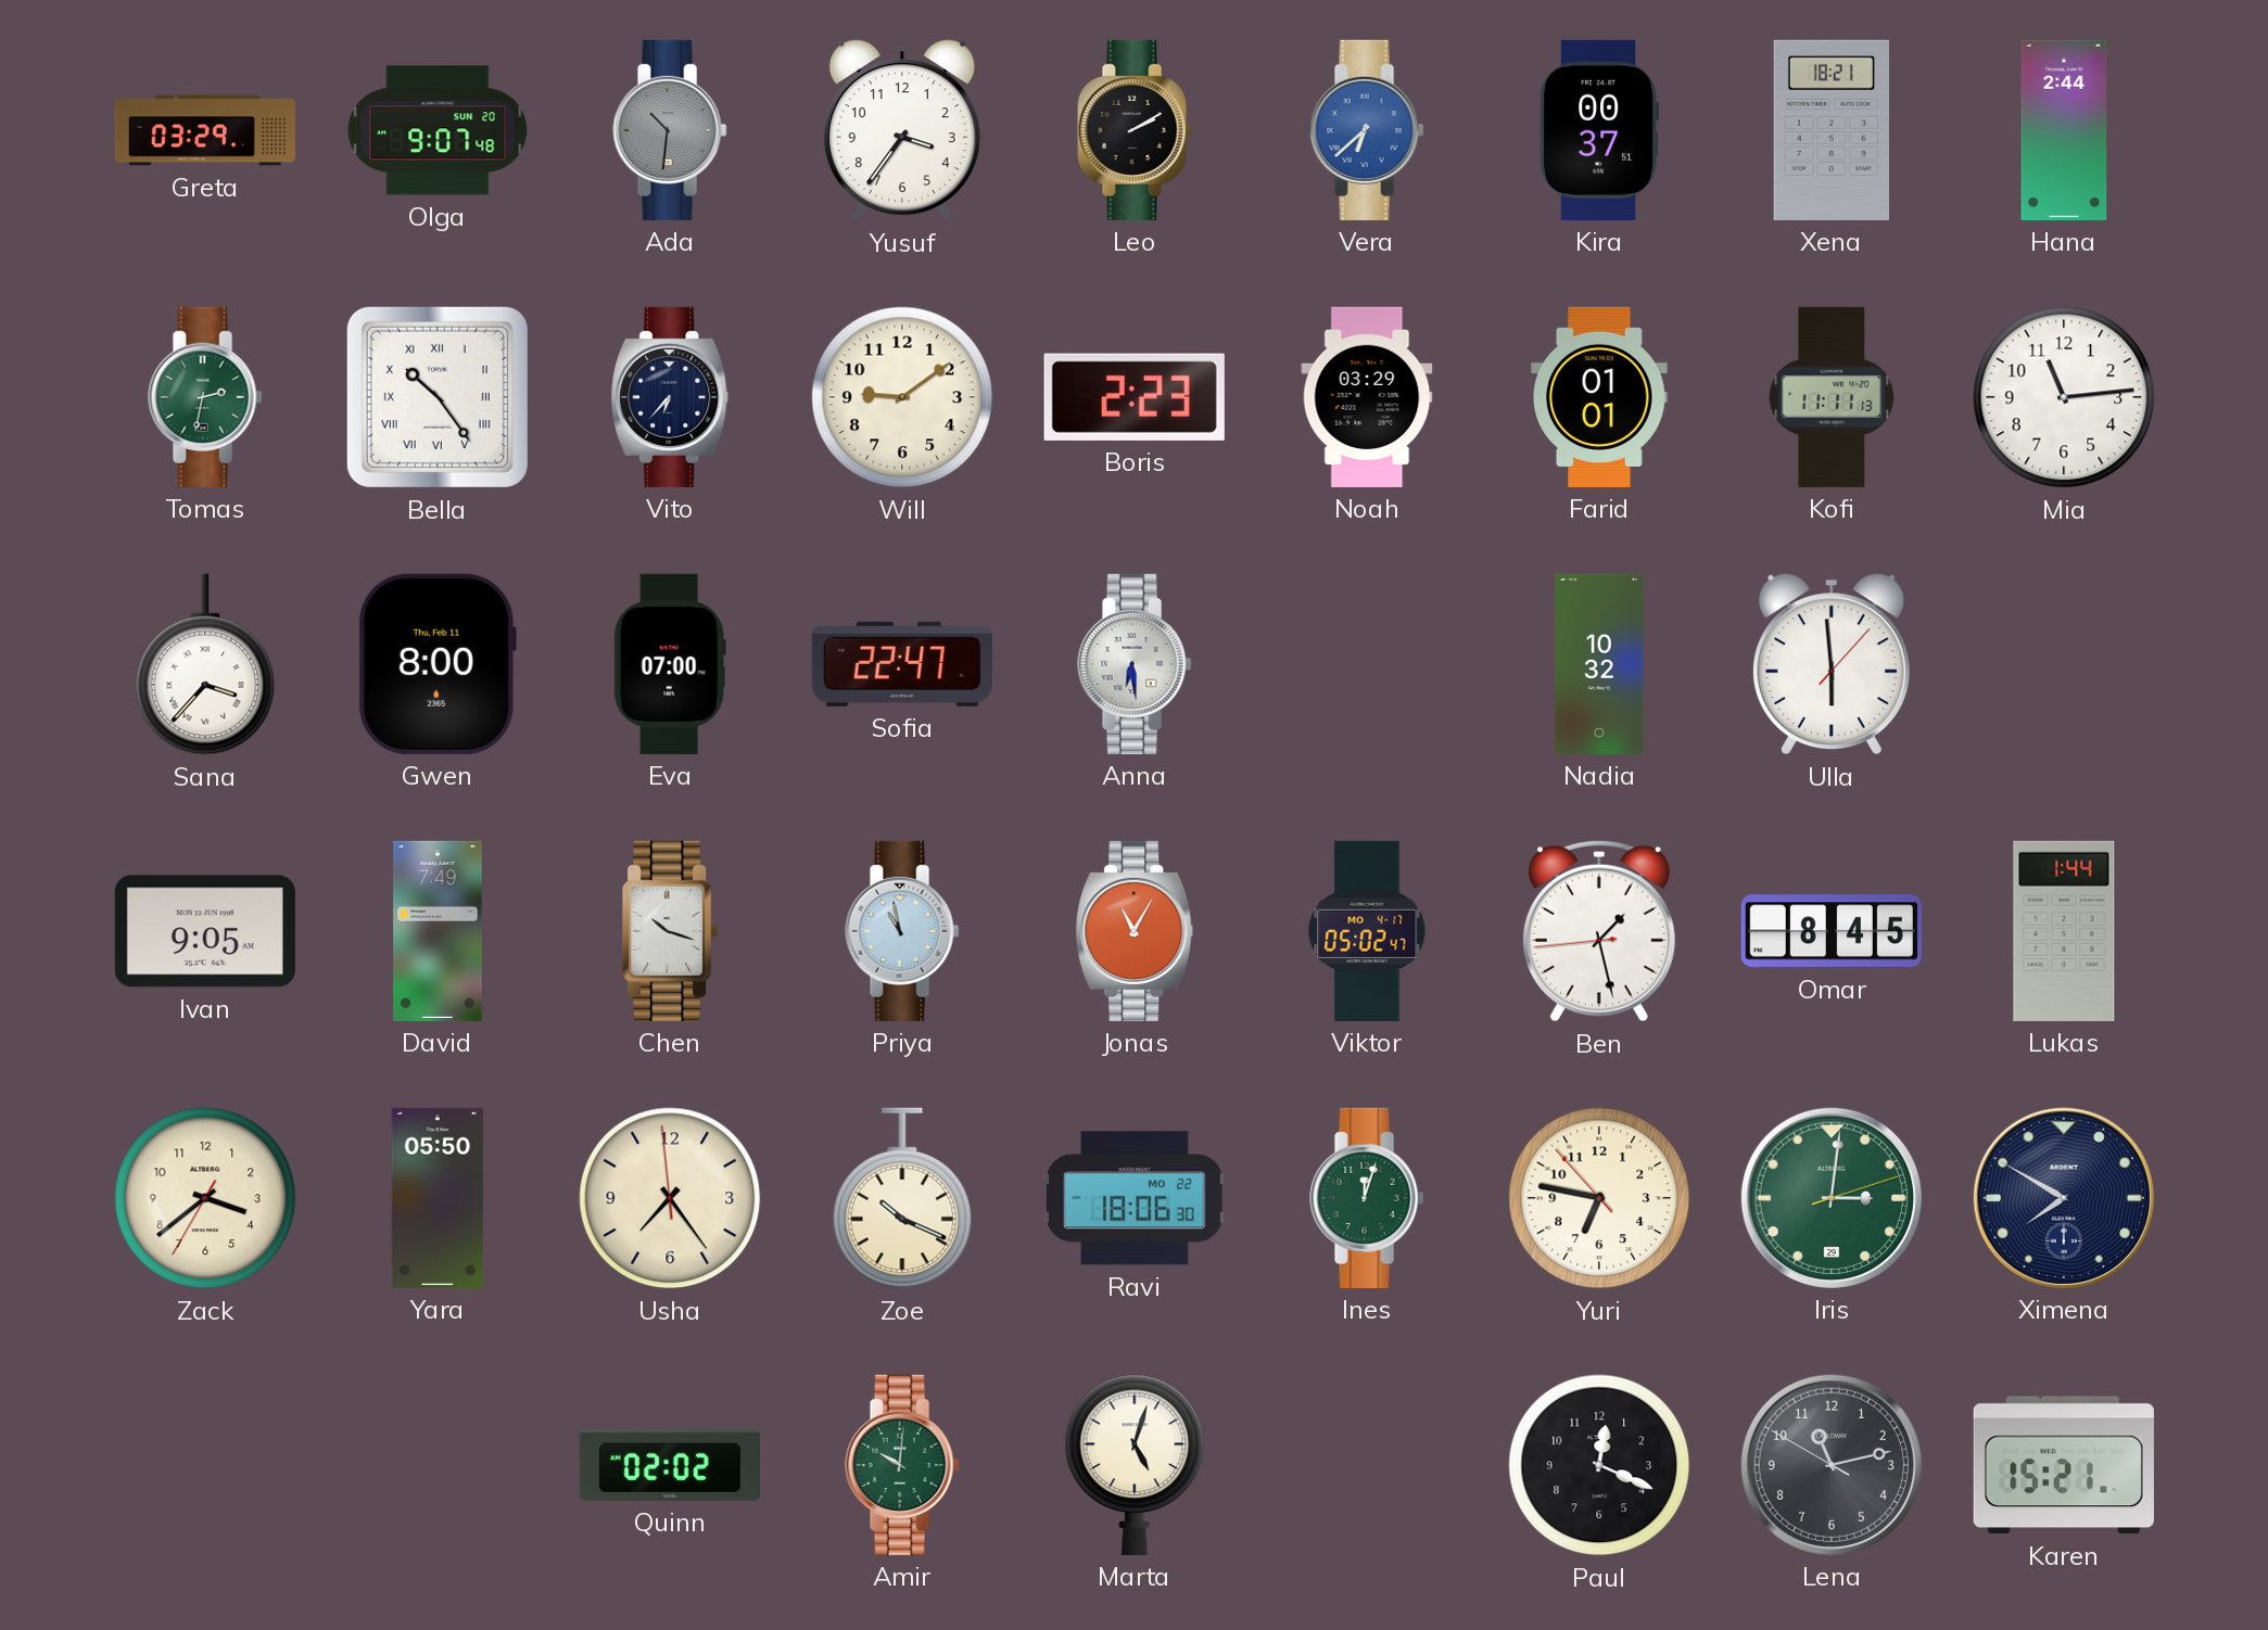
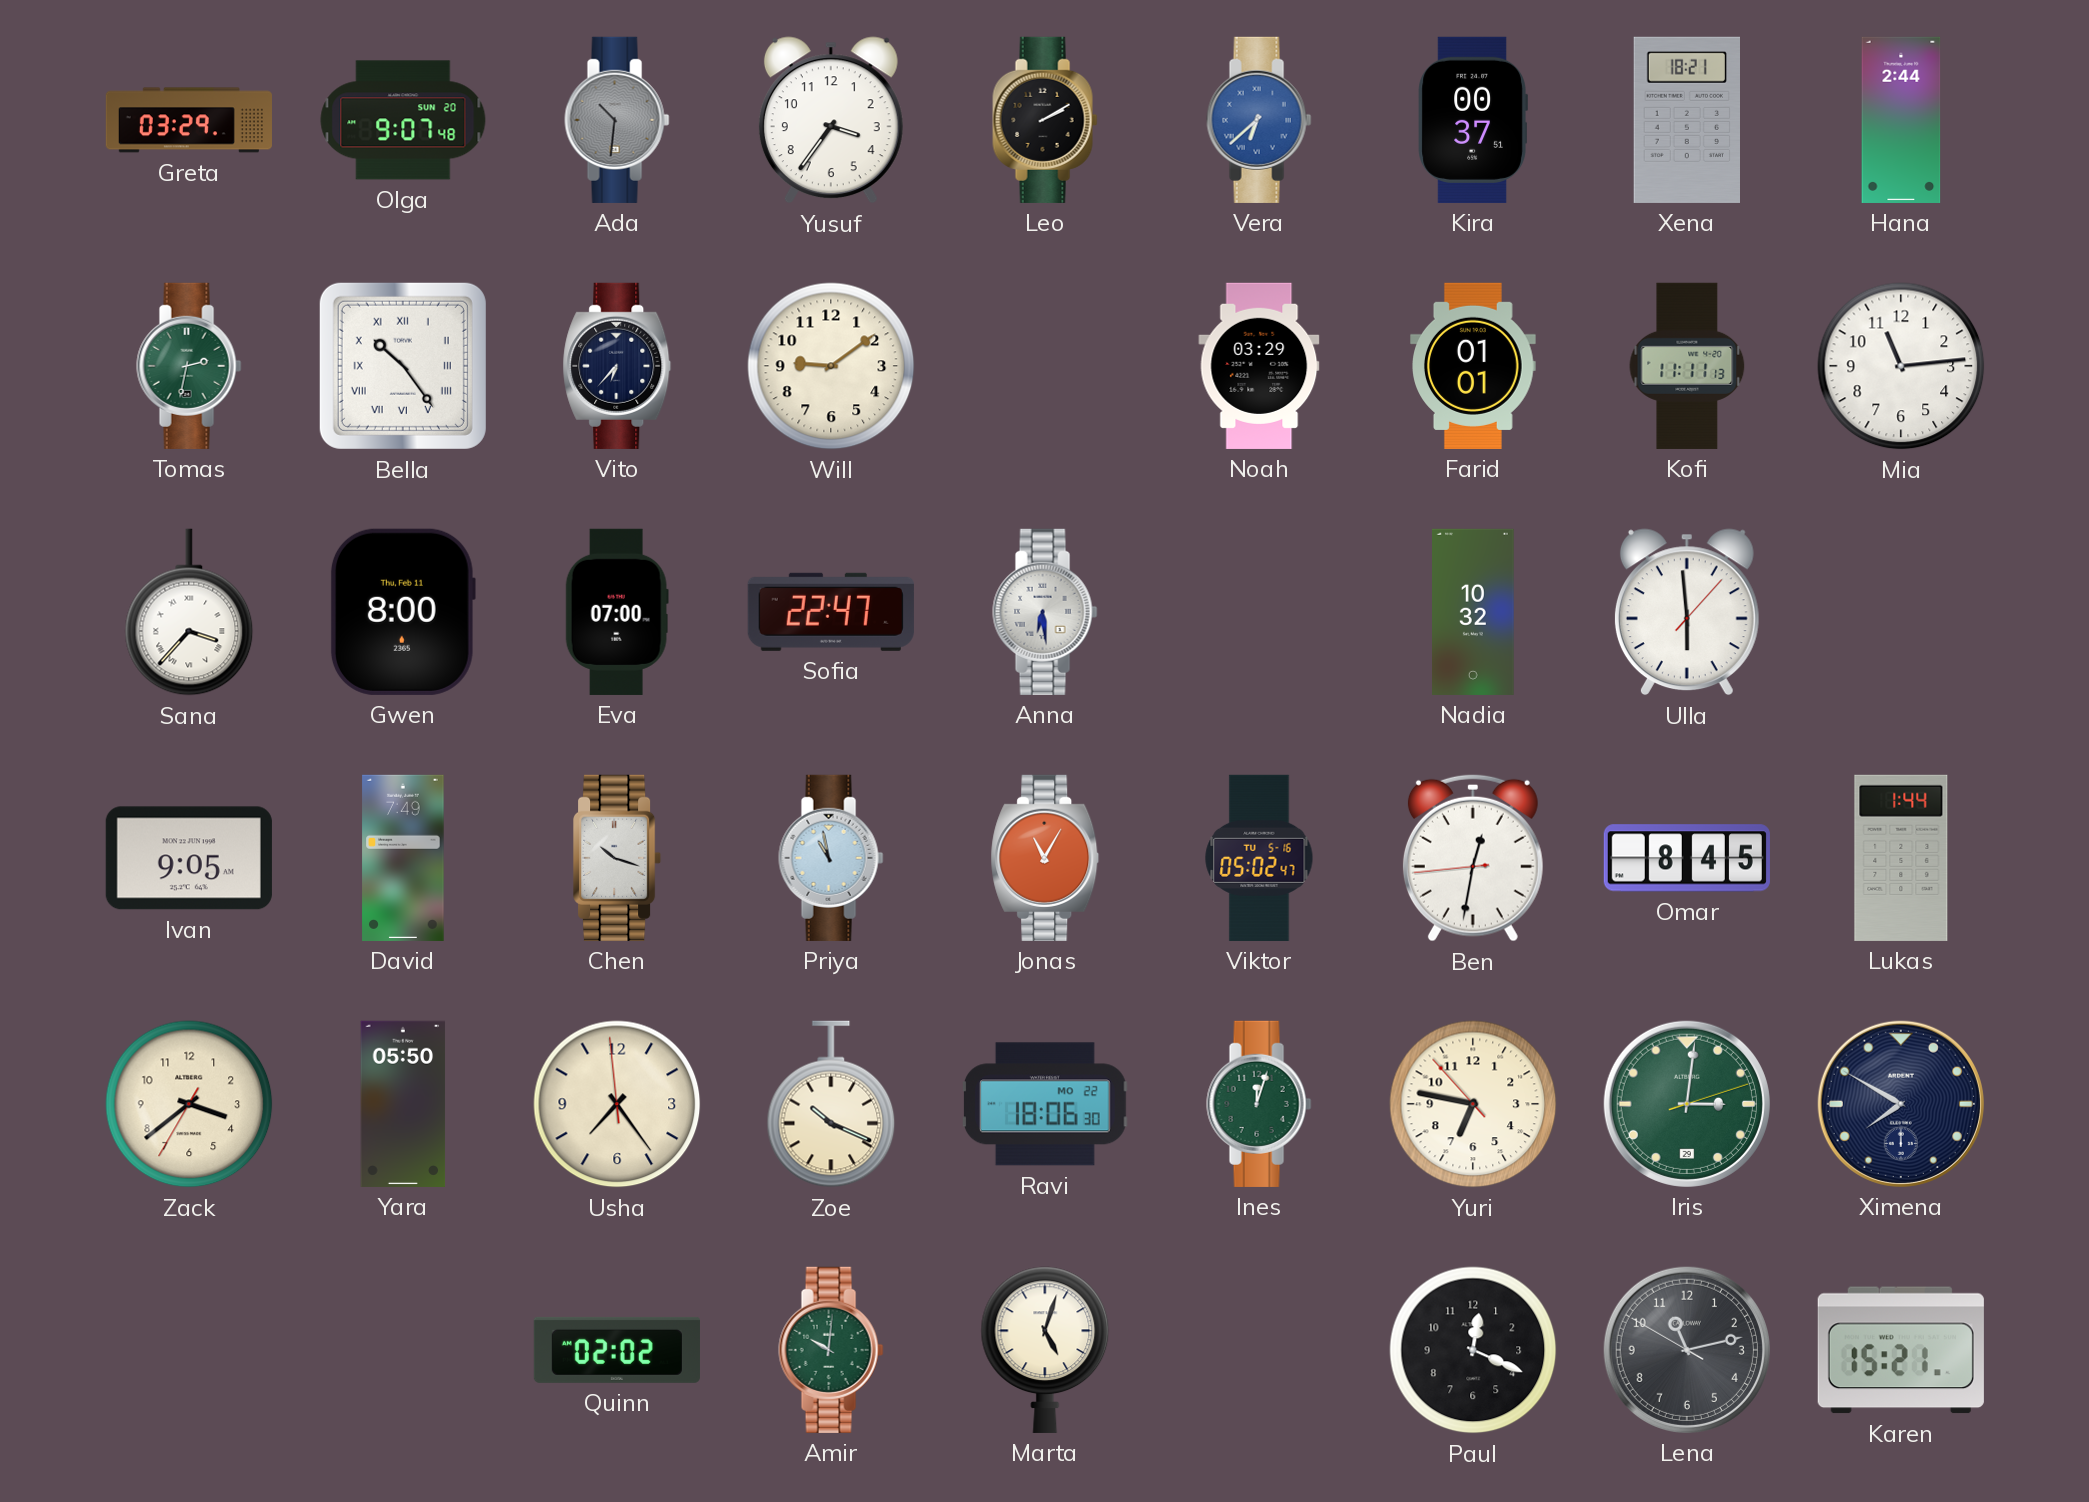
Boris: 2:23 -> none
Viktor date: MO 4-17 -> TU 5-16
Ben: 1:27 -> 12:31
